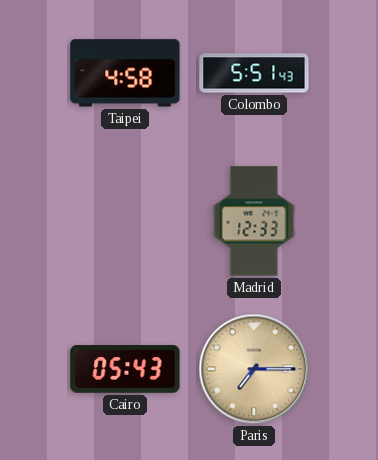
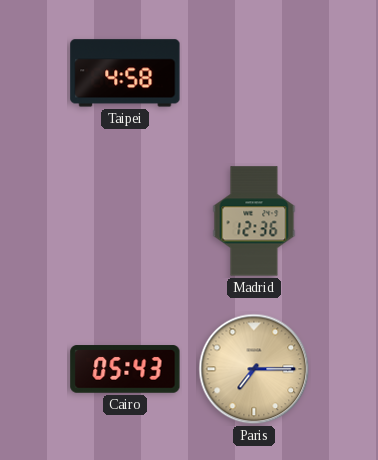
Colombo: 5:51 -> none
Madrid: 12:33 -> 12:36
